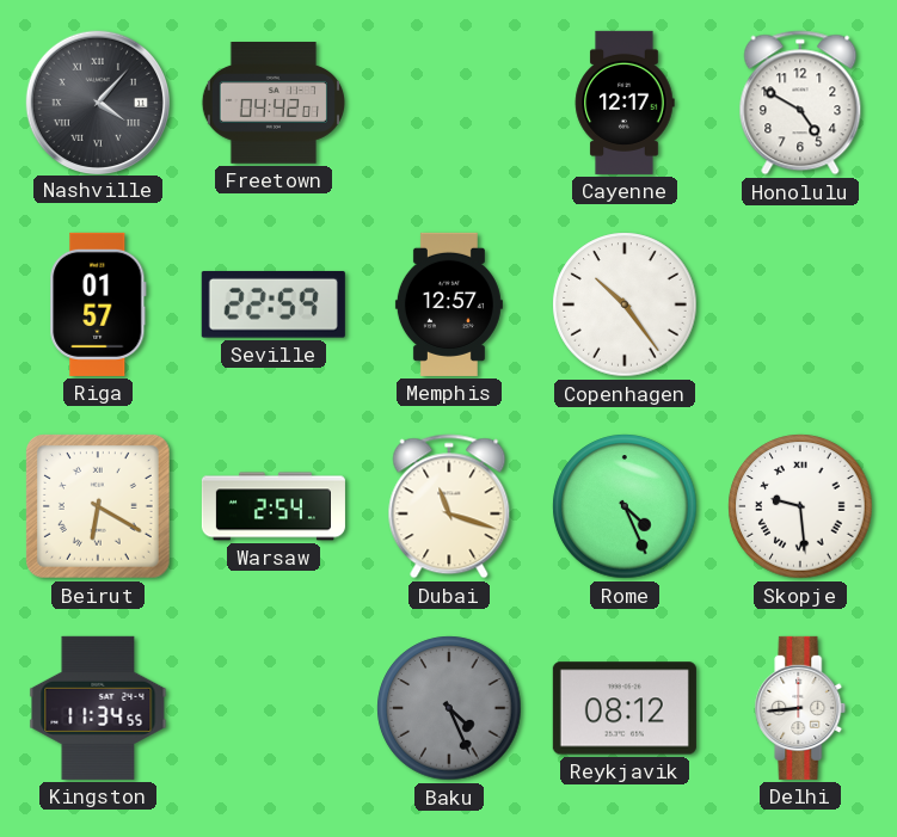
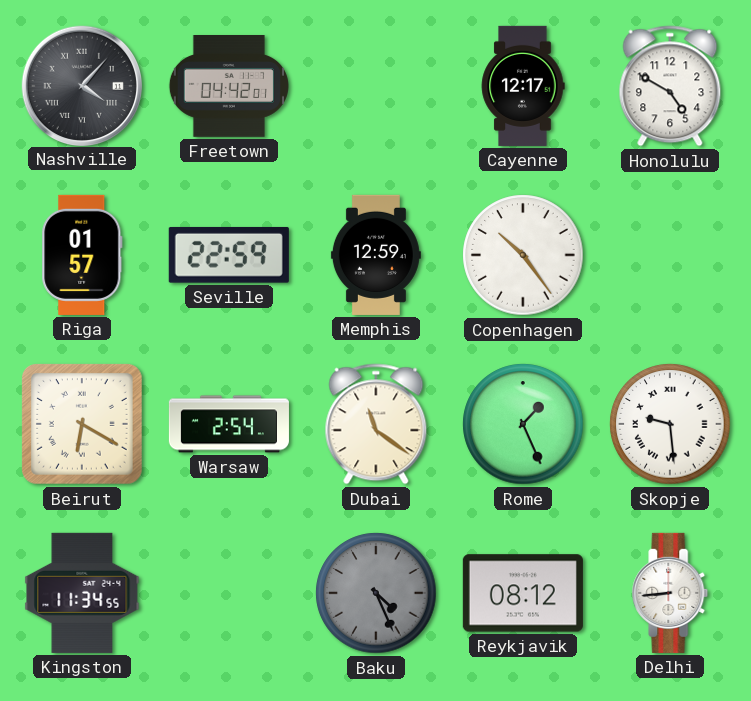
Memphis: 12:57 -> 12:59
Dubai: 11:18 -> 11:21
Rome: 4:26 -> 1:26
